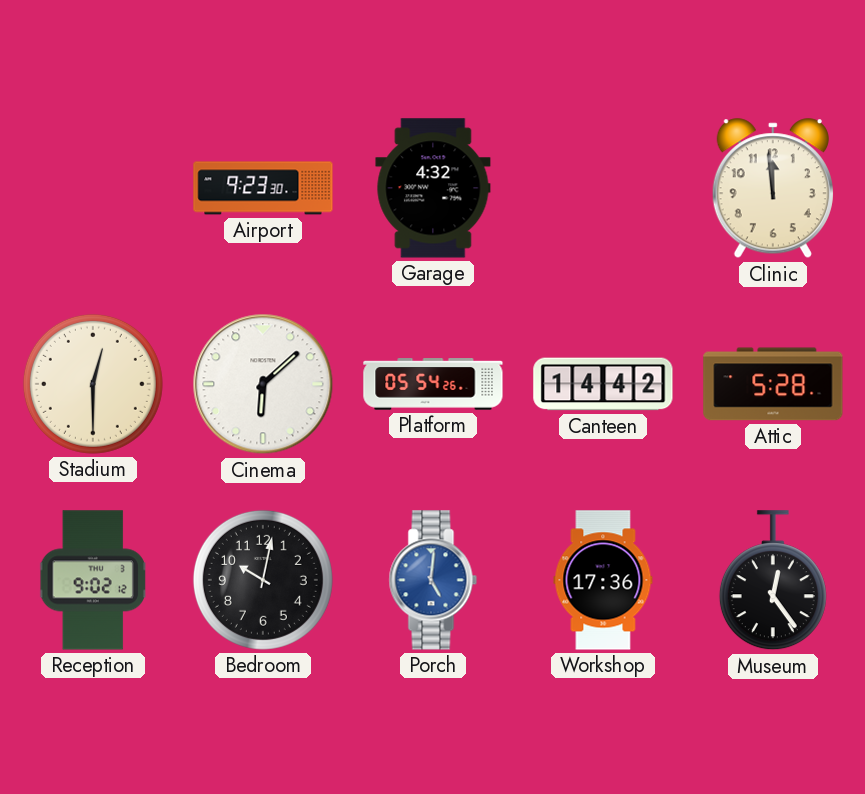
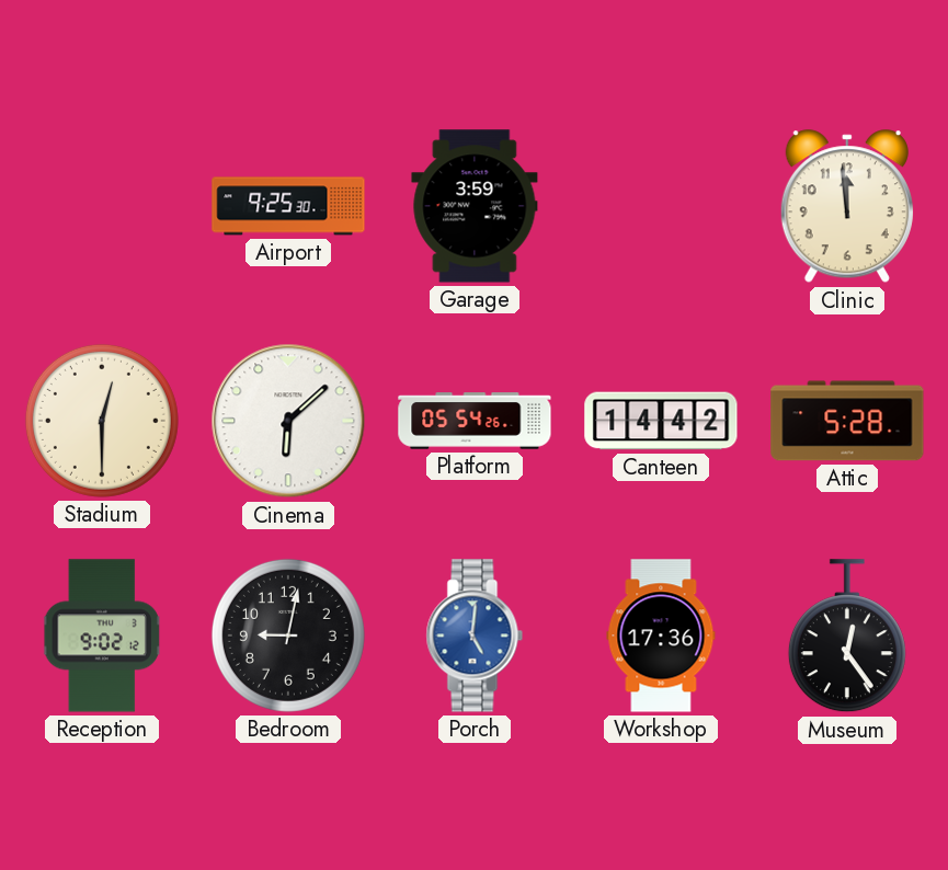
Airport: 9:23 -> 9:25
Garage: 4:32 -> 3:59
Bedroom: 10:02 -> 9:02
